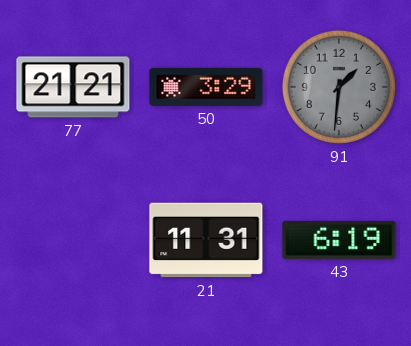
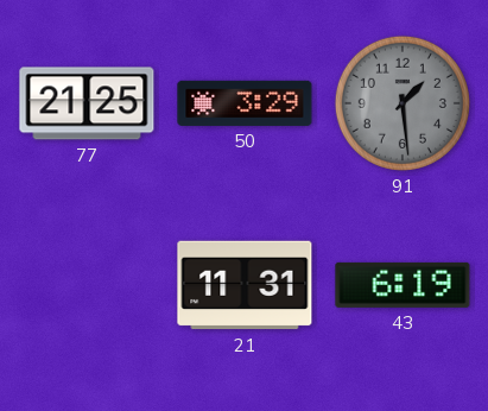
77: 21:21 -> 21:25
91: 1:31 -> 1:29
